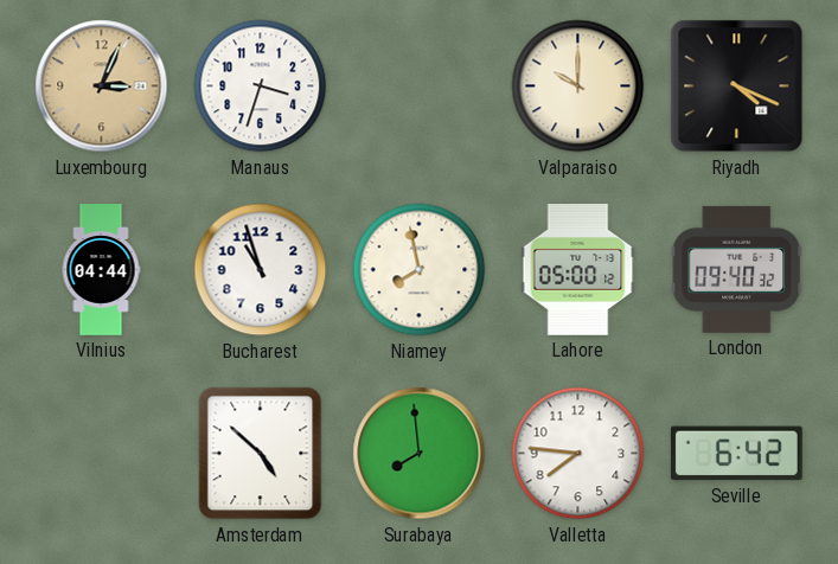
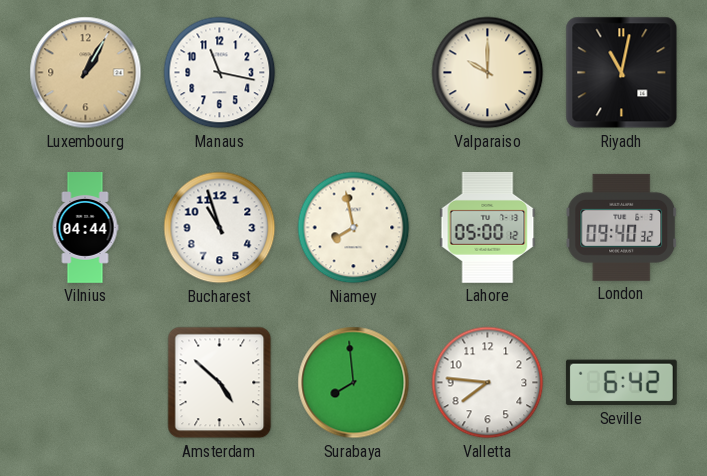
Luxembourg: 3:04 -> 1:05
Manaus: 3:33 -> 11:17
Riyadh: 4:19 -> 11:02
